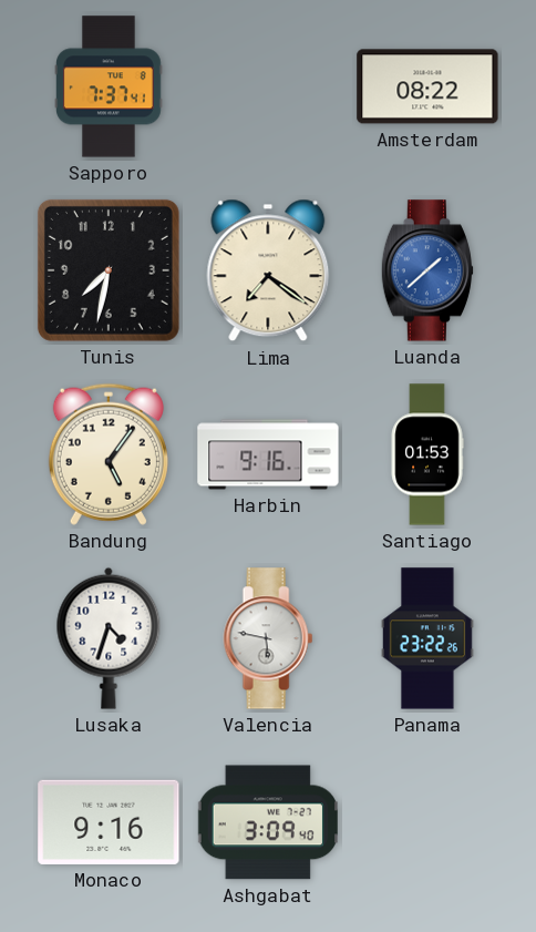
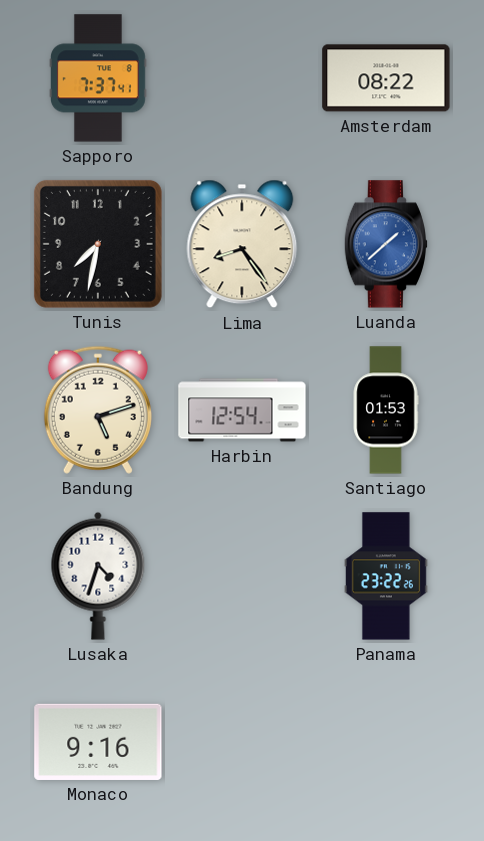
Lima: 7:21 -> 8:24
Bandung: 5:06 -> 5:12
Harbin: 9:16 -> 12:54
Valencia: 5:47 -> none
Ashgabat: 3:09 -> none
